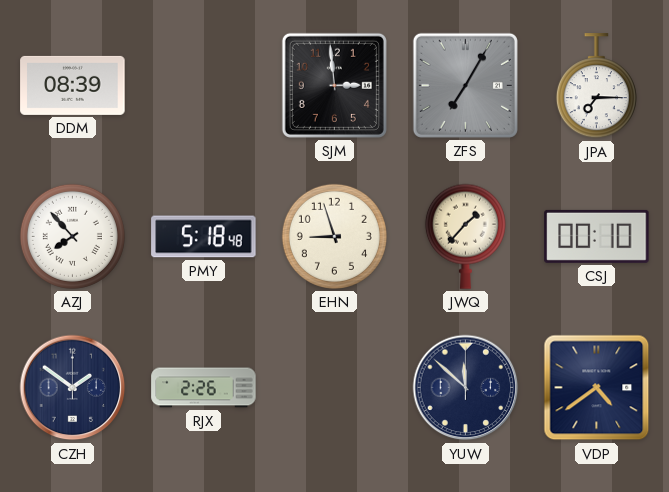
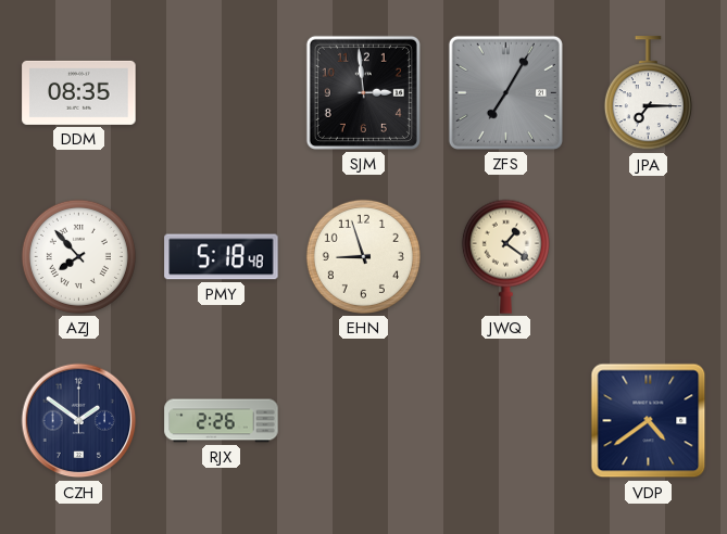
DDM: 08:39 -> 08:35
JWQ: 1:37 -> 1:21
CSJ: 00:10 -> none
YUW: 11:52 -> none
